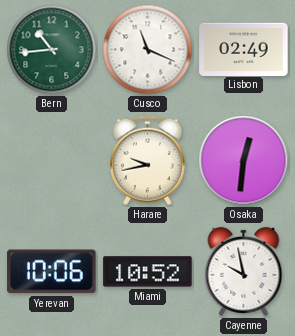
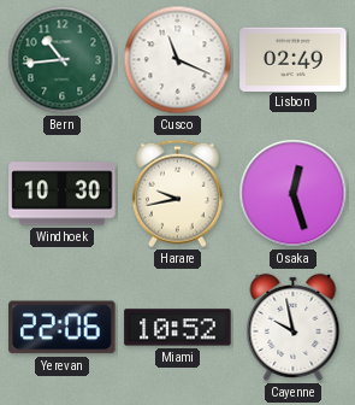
Windhoek: none -> 10:30
Osaka: 12:31 -> 12:27
Yerevan: 10:06 -> 22:06
